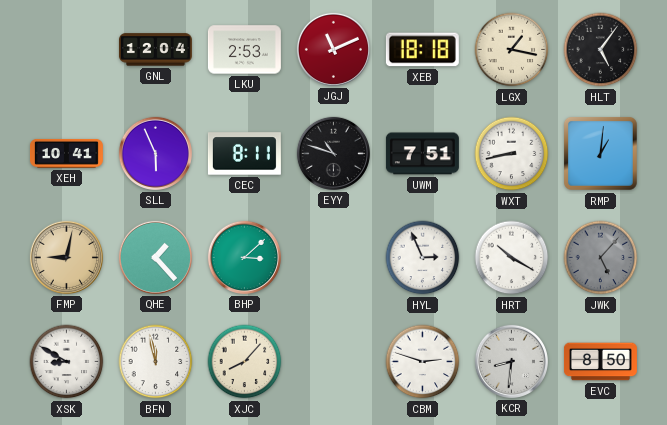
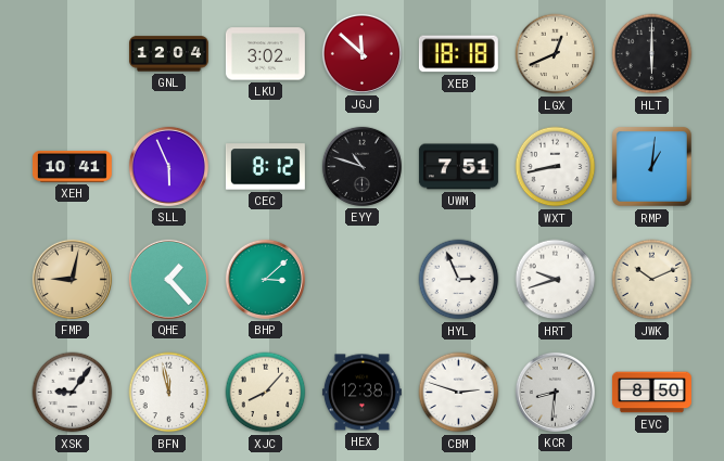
LKU: 2:53 -> 3:02
JGJ: 11:11 -> 11:52
LGX: 1:17 -> 12:41
HLT: 5:06 -> 6:00
CEC: 8:11 -> 8:12
HRT: 10:20 -> 9:42
JWK: 5:07 -> 10:11
JWK dial: grey -> cream
XSK: 8:50 -> 9:06
HEX: none -> 12:38
